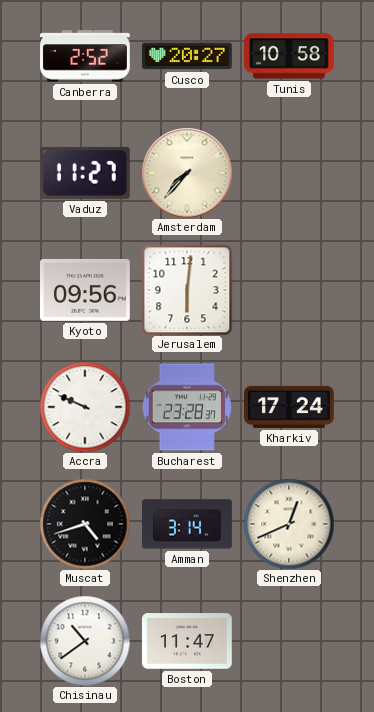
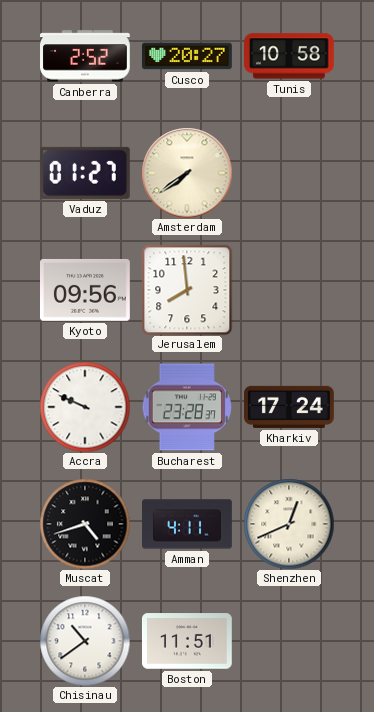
Vaduz: 11:27 -> 01:27
Amsterdam: 7:37 -> 7:39
Jerusalem: 6:01 -> 7:59
Amman: 3:14 -> 4:11
Boston: 11:47 -> 11:51
